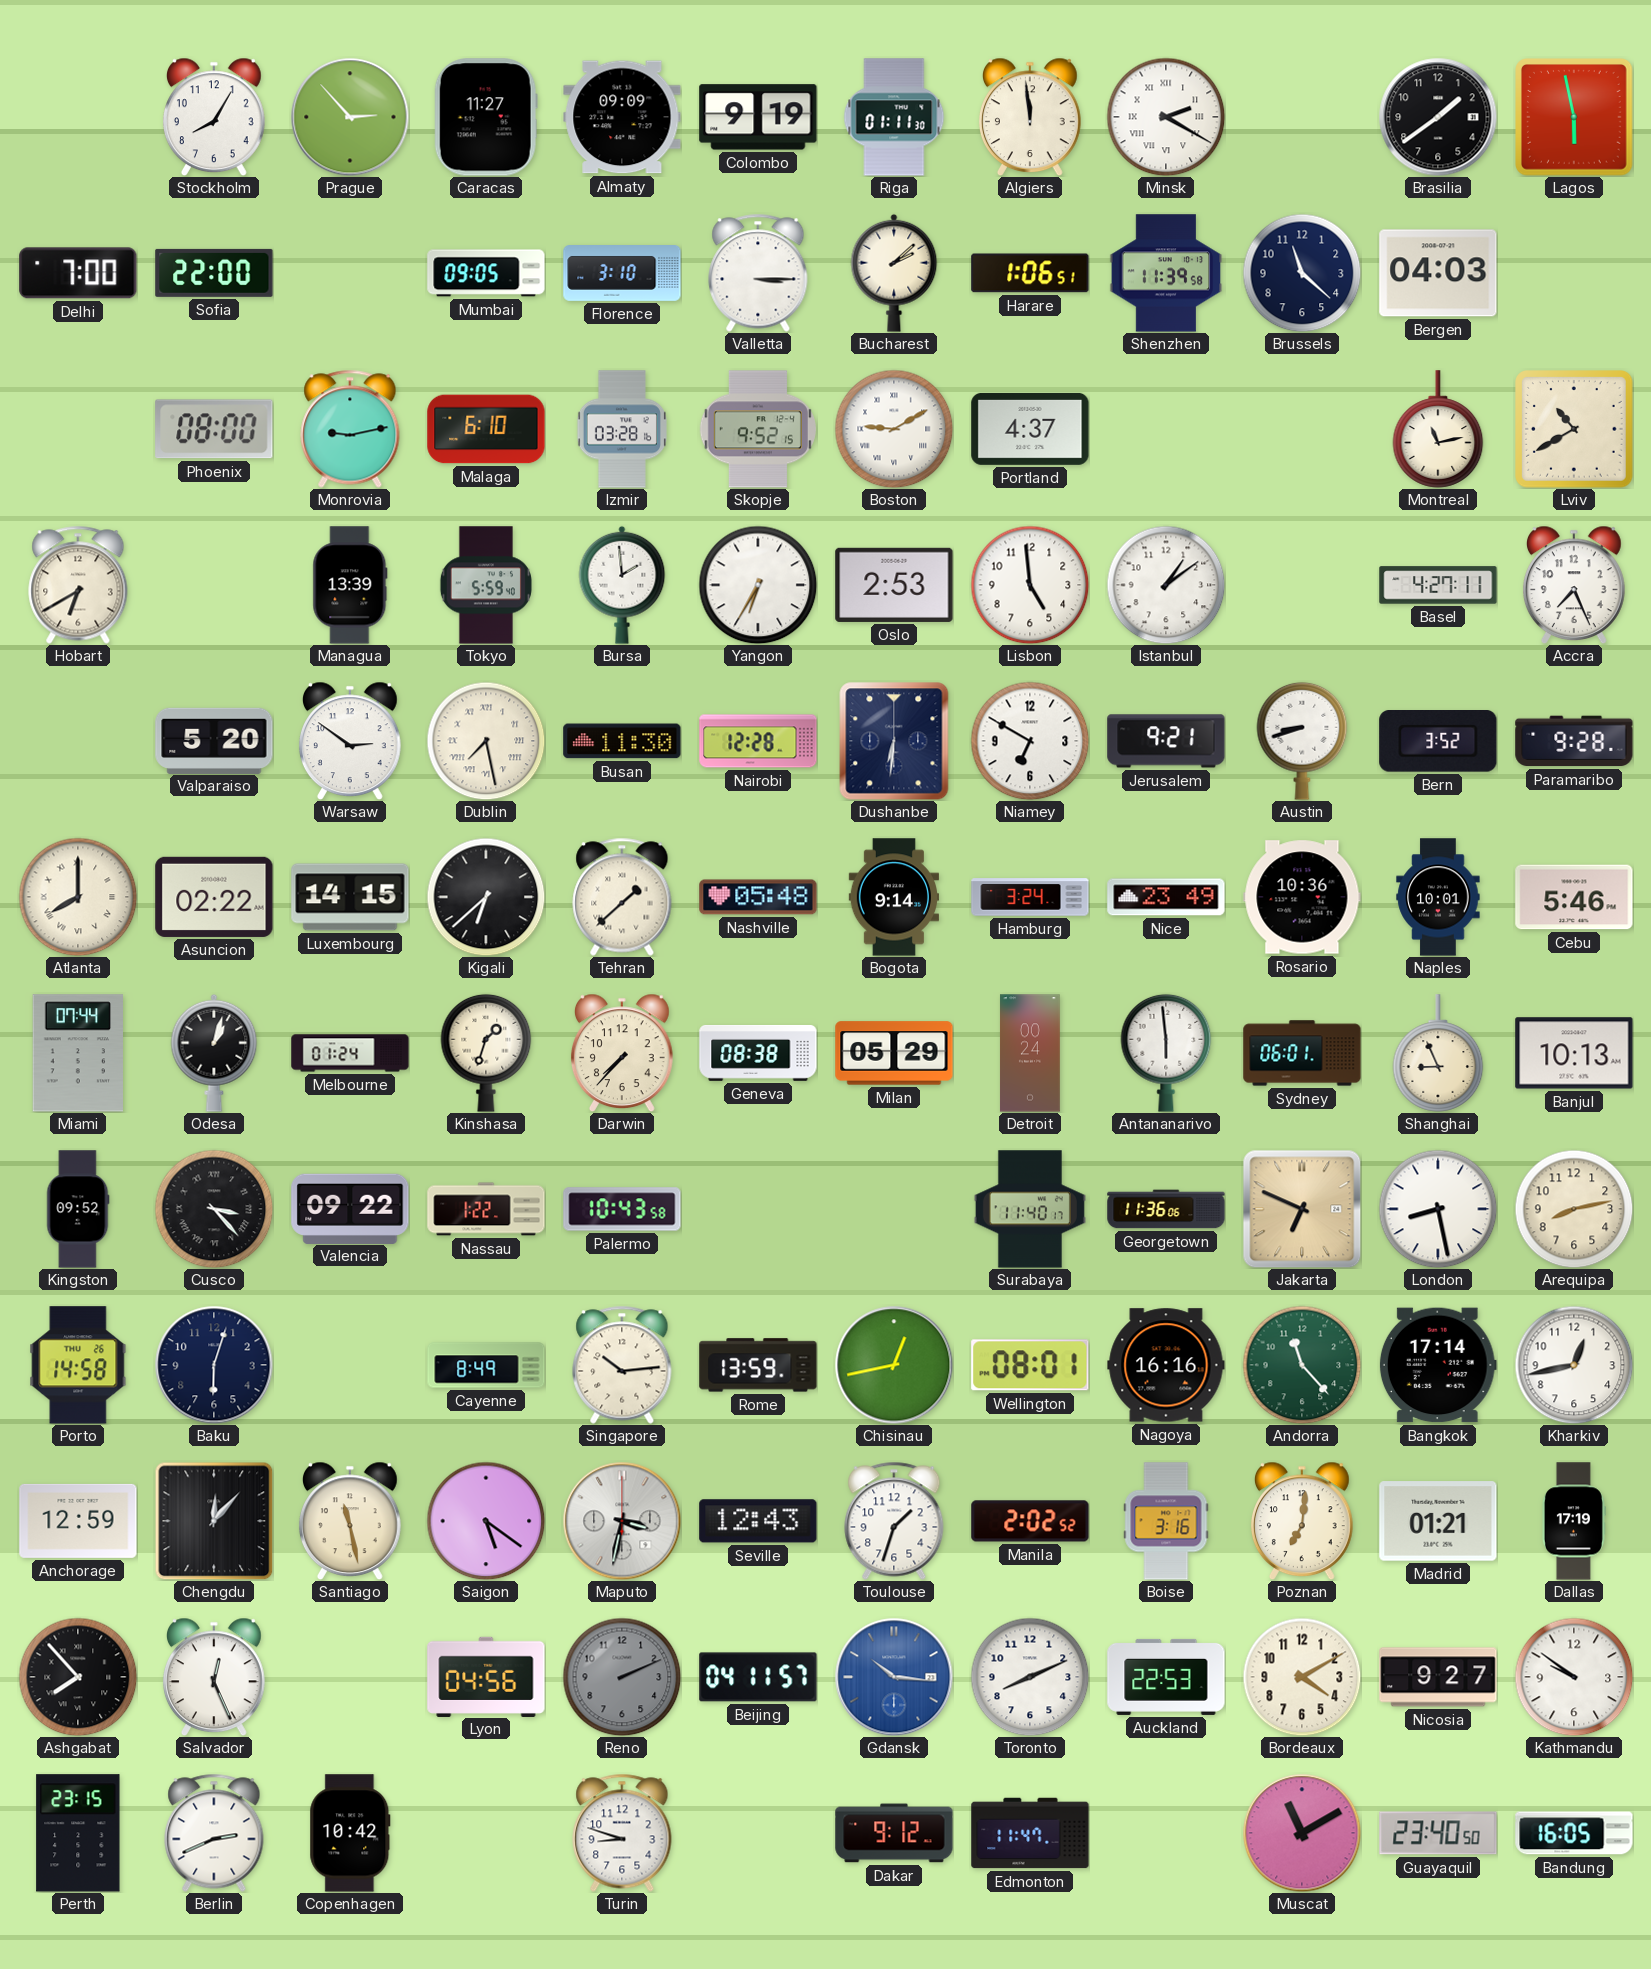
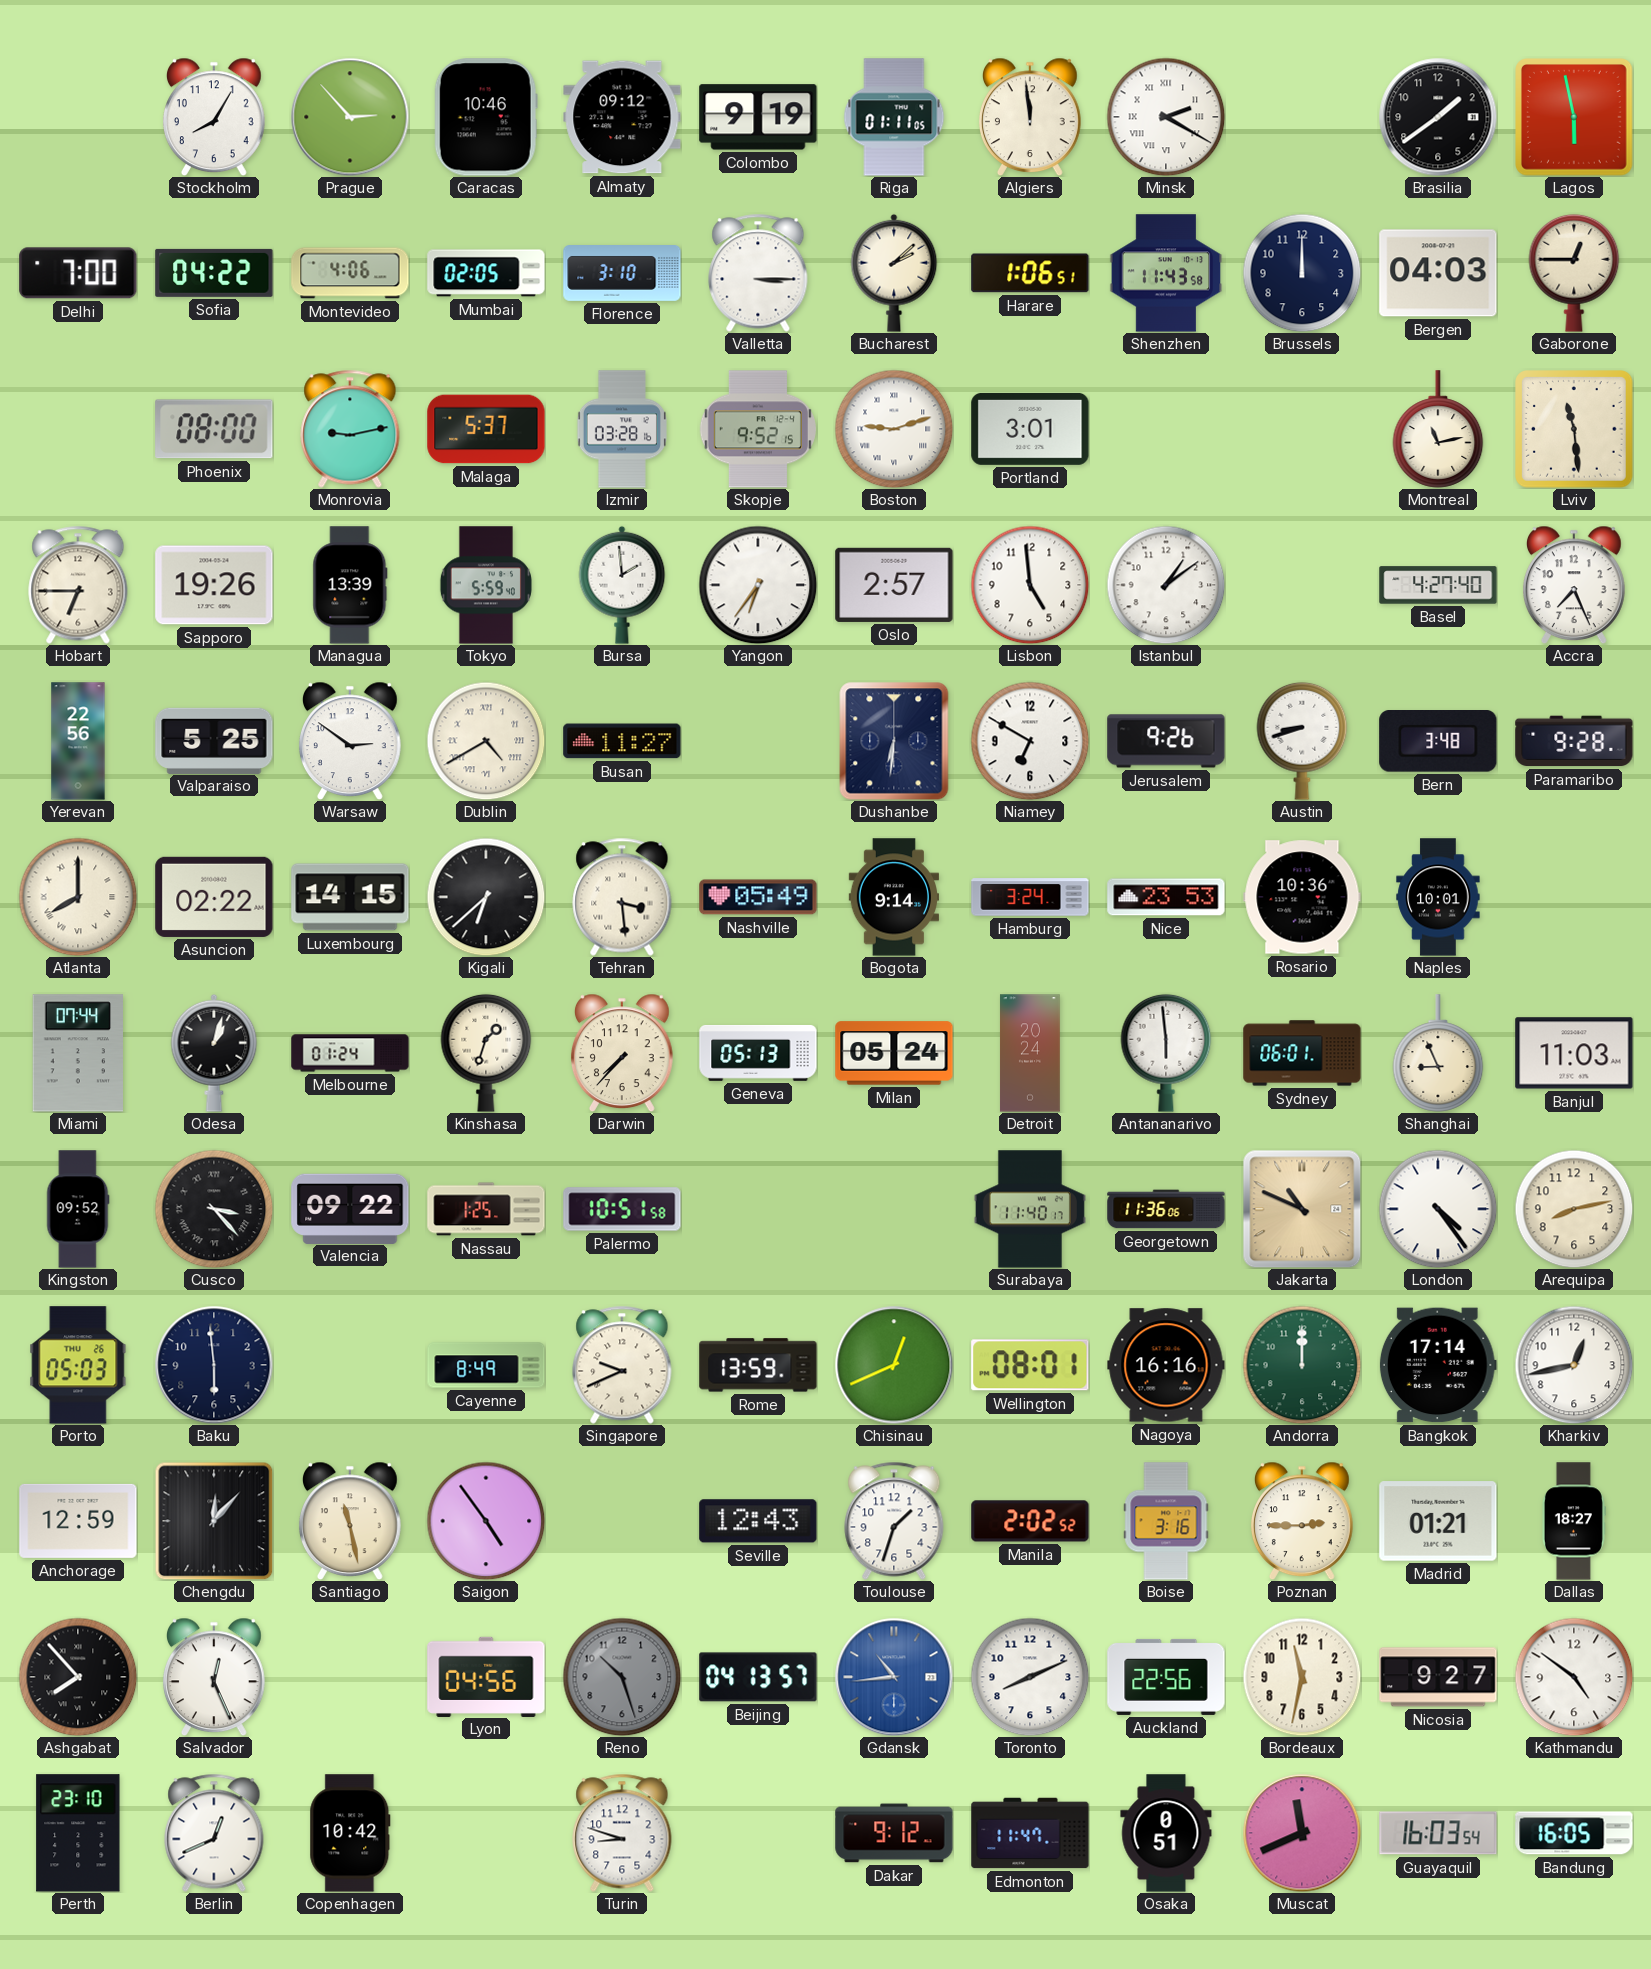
Caracas: 11:27 -> 10:46
Almaty: 09:09 -> 09:12
Riga: 01:11:30 -> 01:11:05
Sofia: 22:00 -> 04:22
Montevideo: none -> 4:06
Mumbai: 09:05 -> 02:05
Shenzhen: 11:39 -> 11:43
Brussels: 11:22 -> 12:00
Gaborone: none -> 12:45
Malaga: 6:10 -> 5:37
Boston: 9:10 -> 9:12
Portland: 4:37 -> 3:01
Lviv: 10:40 -> 11:29
Hobart: 6:40 -> 6:45
Sapporo: none -> 19:26
Yangon: 6:35 -> 6:36
Oslo: 2:53 -> 2:57
Basel: 4:27:11 -> 4:27:40
Yerevan: none -> 22:56
Valparaiso: 5:20 -> 5:25
Dublin: 7:28 -> 4:40
Busan: 11:30 -> 11:27
Nairobi: 12:28 -> none
Jerusalem: 9:21 -> 9:26
Bern: 3:52 -> 3:48
Tehran: 1:38 -> 3:29
Nashville: 05:48 -> 05:49
Nice: 23:49 -> 23:53
Cebu: 5:46 -> none
Geneva: 08:38 -> 05:13
Milan: 05:29 -> 05:24
Detroit: 00:24 -> 20:24
Banjul: 10:13 -> 11:03
Nassau: 1:22 -> 1:25
Palermo: 10:43 -> 10:51
Jakarta: 6:49 -> 10:49
London: 8:28 -> 4:24
Porto: 14:58 -> 05:03
Baku: 6:03 -> 5:59
Singapore: 10:14 -> 9:41
Chisinau: 12:43 -> 12:41
Andorra: 11:23 -> 12:00
Saigon: 5:21 -> 4:54
Maputo: 3:32 -> none
Poznan: 7:01 -> 2:45
Dallas: 17:19 -> 18:27
Reno: 2:11 -> 10:27
Beijing: 04:11 -> 04:13
Gdansk: 10:16 -> 10:44
Auckland: 22:53 -> 22:56
Bordeaux: 4:10 -> 11:32
Kathmandu: 9:51 -> 4:51
Perth: 23:15 -> 23:10
Berlin: 2:41 -> 12:41
Osaka: none -> 0:51
Muscat: 11:10 -> 11:41
Guayaquil: 23:40 -> 16:03
